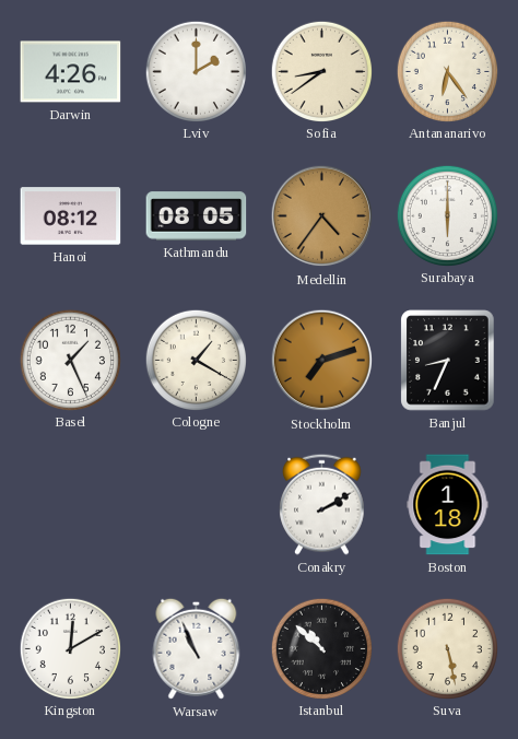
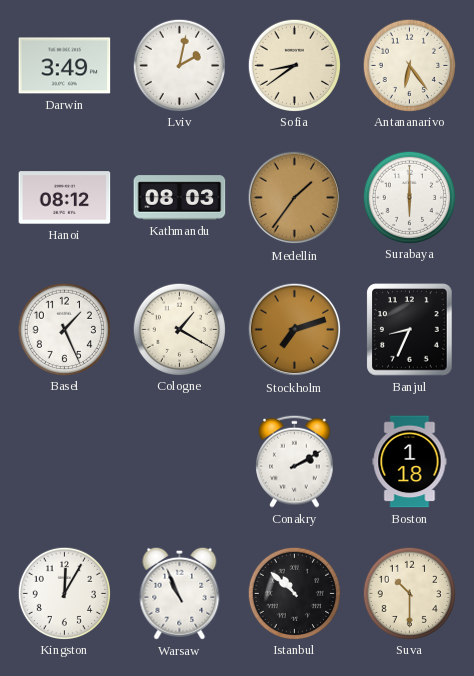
Darwin: 4:26 -> 3:49
Lviv: 2:00 -> 2:02
Kathmandu: 08:05 -> 08:03
Medellin: 4:36 -> 1:36
Kingston: 12:10 -> 12:05
Suva: 5:28 -> 10:30
